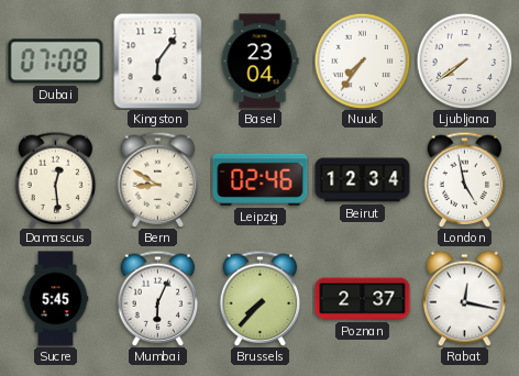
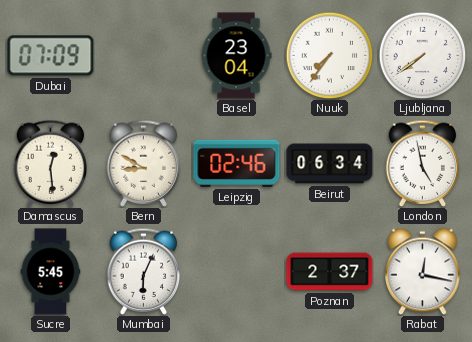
Dubai: 07:08 -> 07:09
Kingston: 6:06 -> none
Beirut: 12:34 -> 06:34
Brussels: 7:37 -> none
